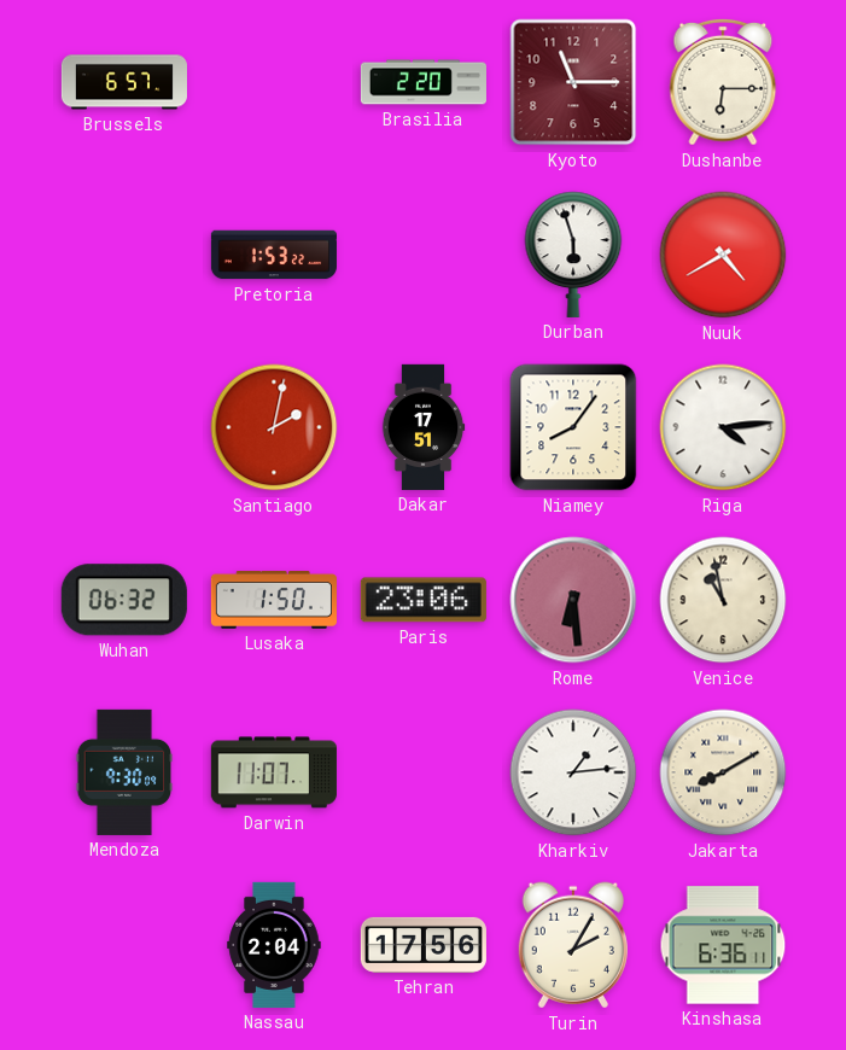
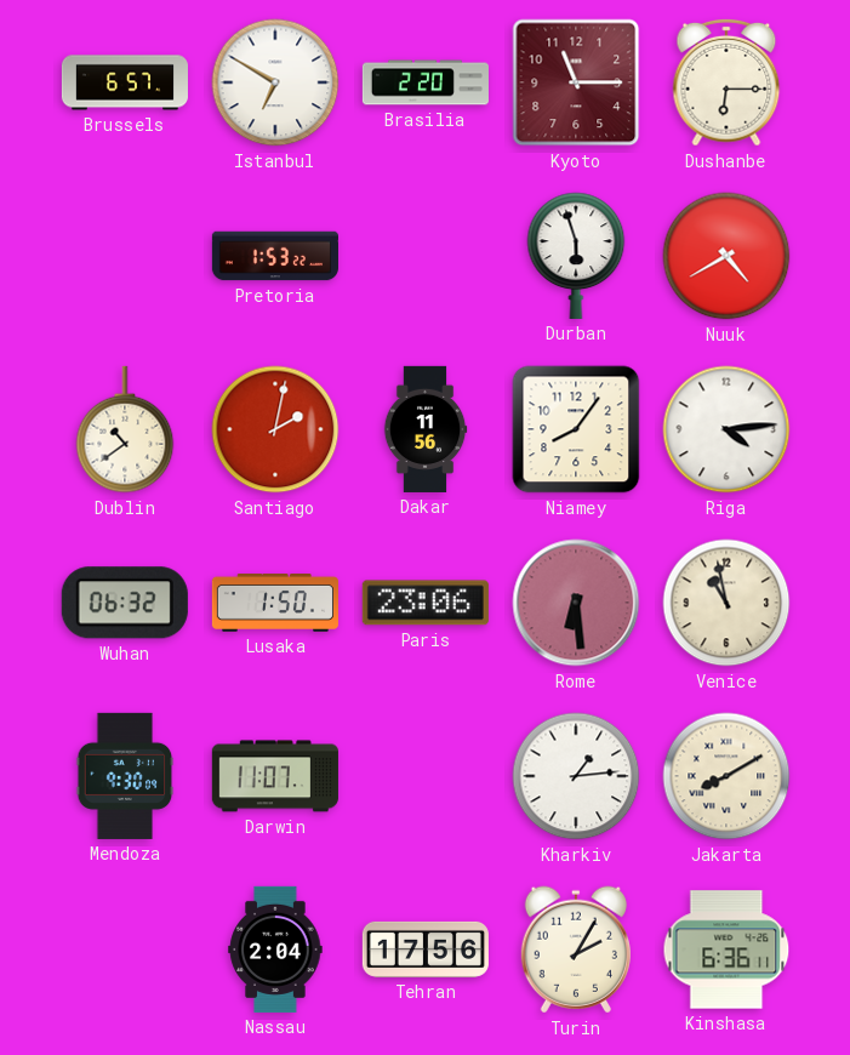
Istanbul: none -> 6:50
Dublin: none -> 10:39
Dakar: 17:51 -> 11:56
